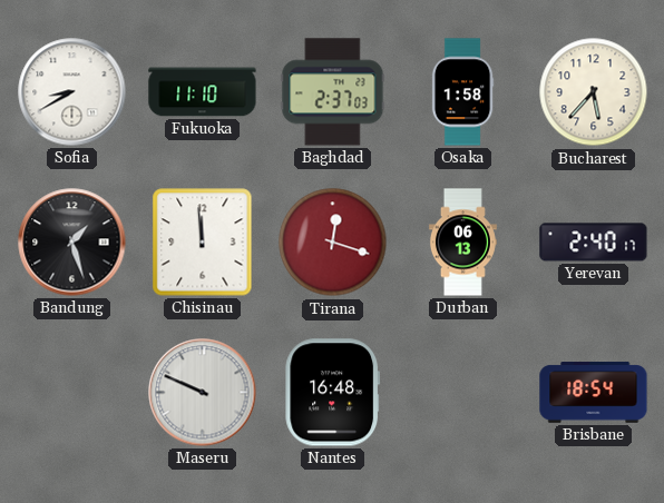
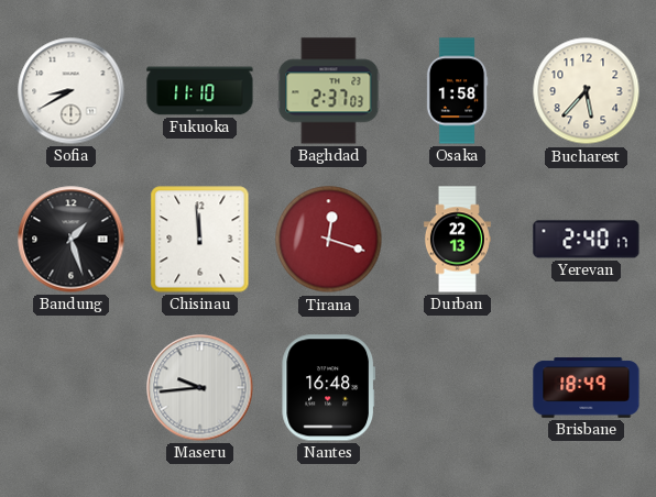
Durban: 06:13 -> 22:13
Maseru: 9:49 -> 9:44
Brisbane: 18:54 -> 18:49
